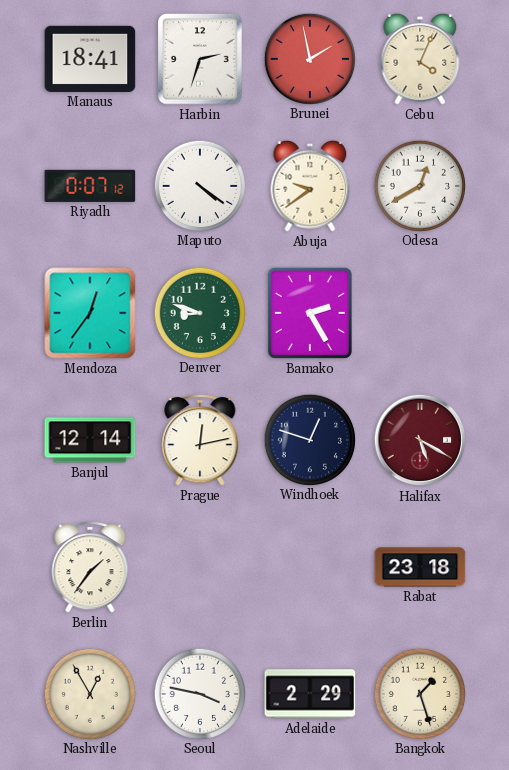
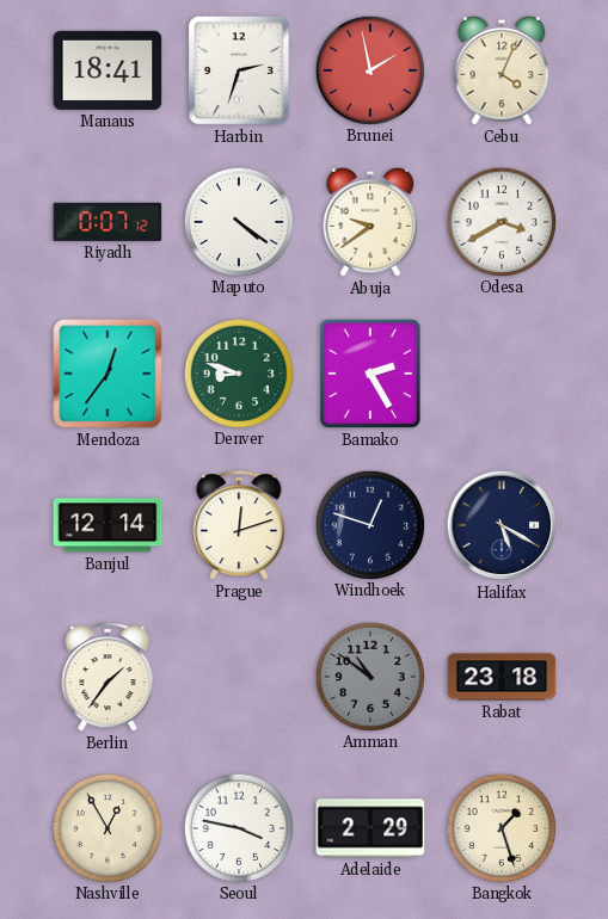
Odesa: 12:40 -> 3:40
Prague: 12:13 -> 12:12
Halifax dial: burgundy -> navy
Amman: none -> 10:51
